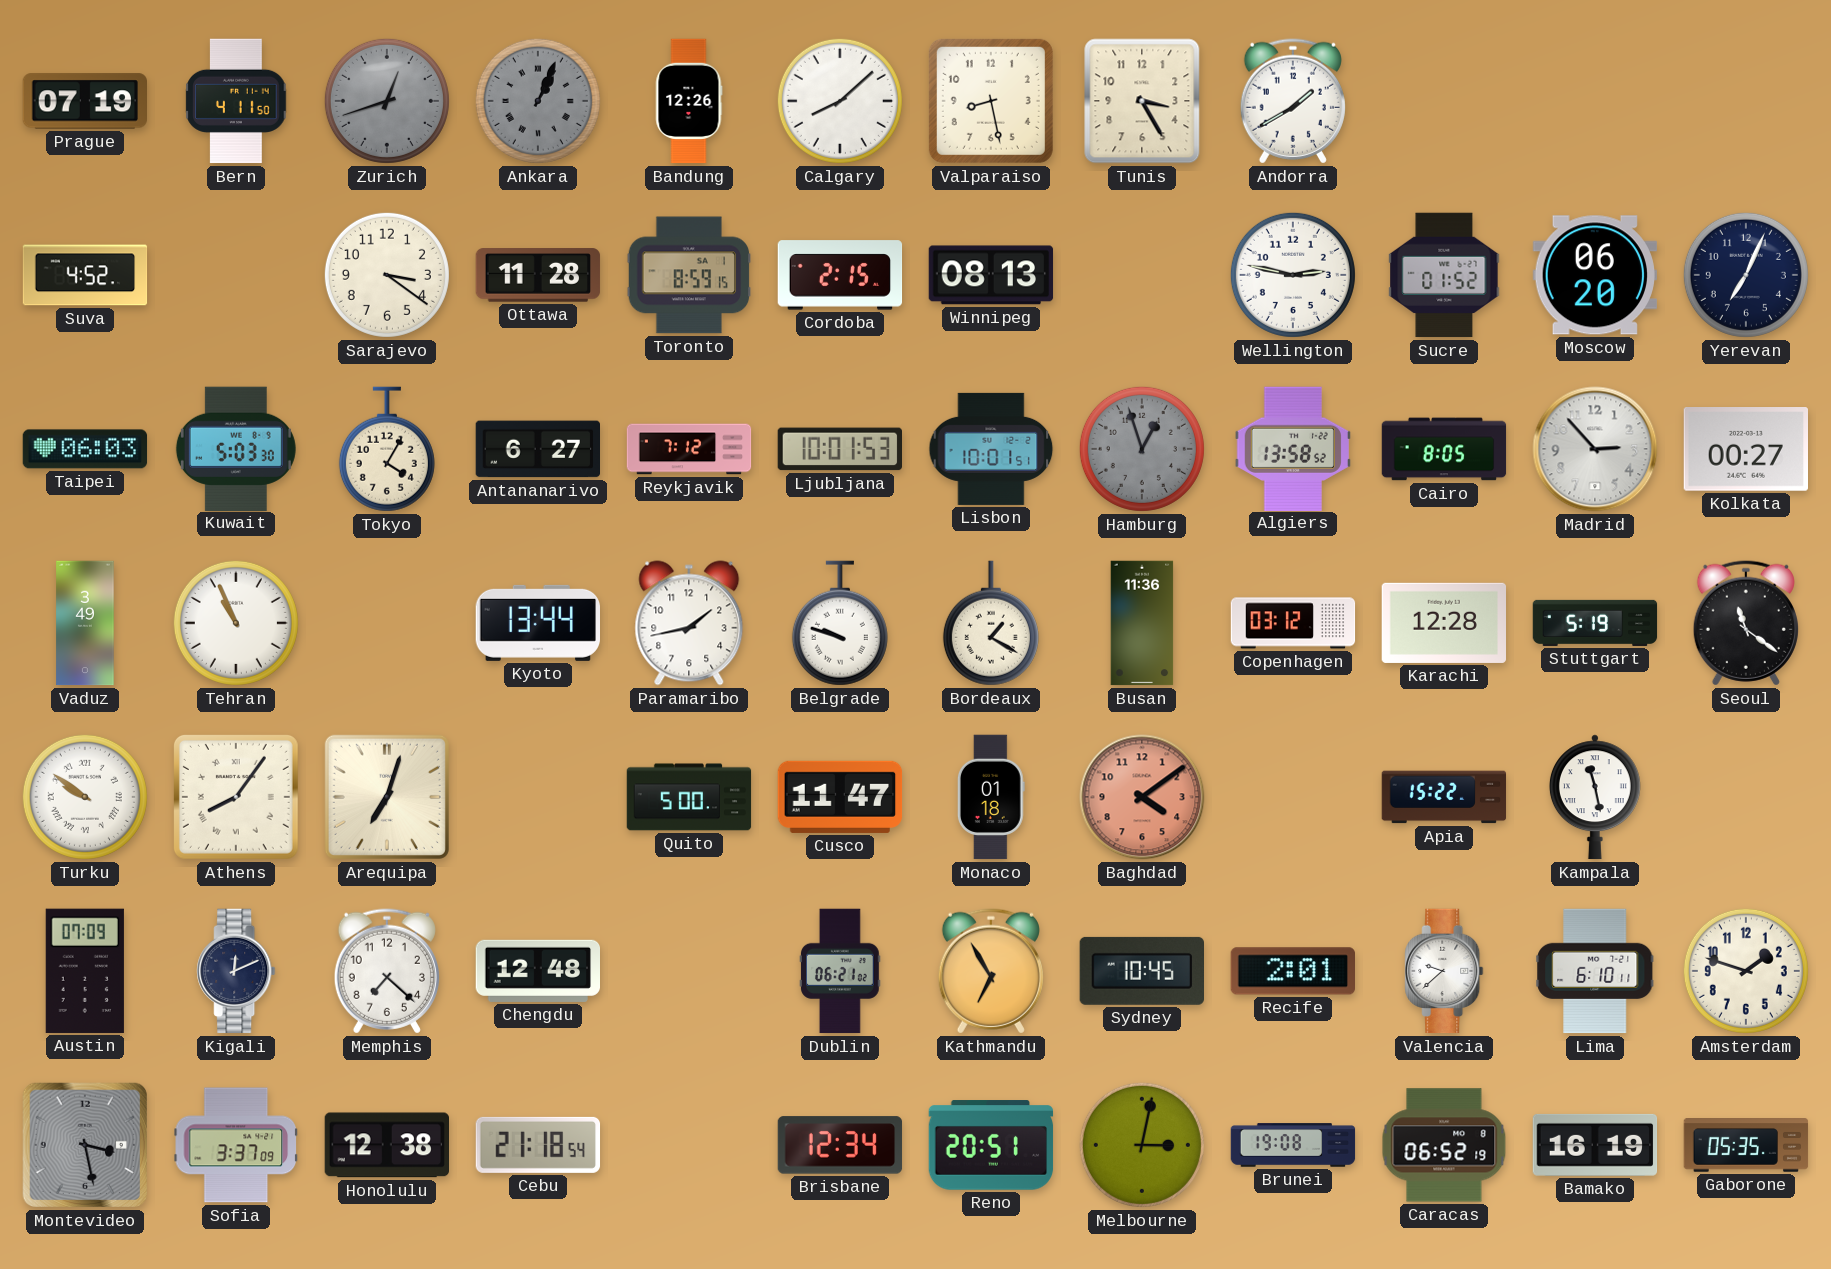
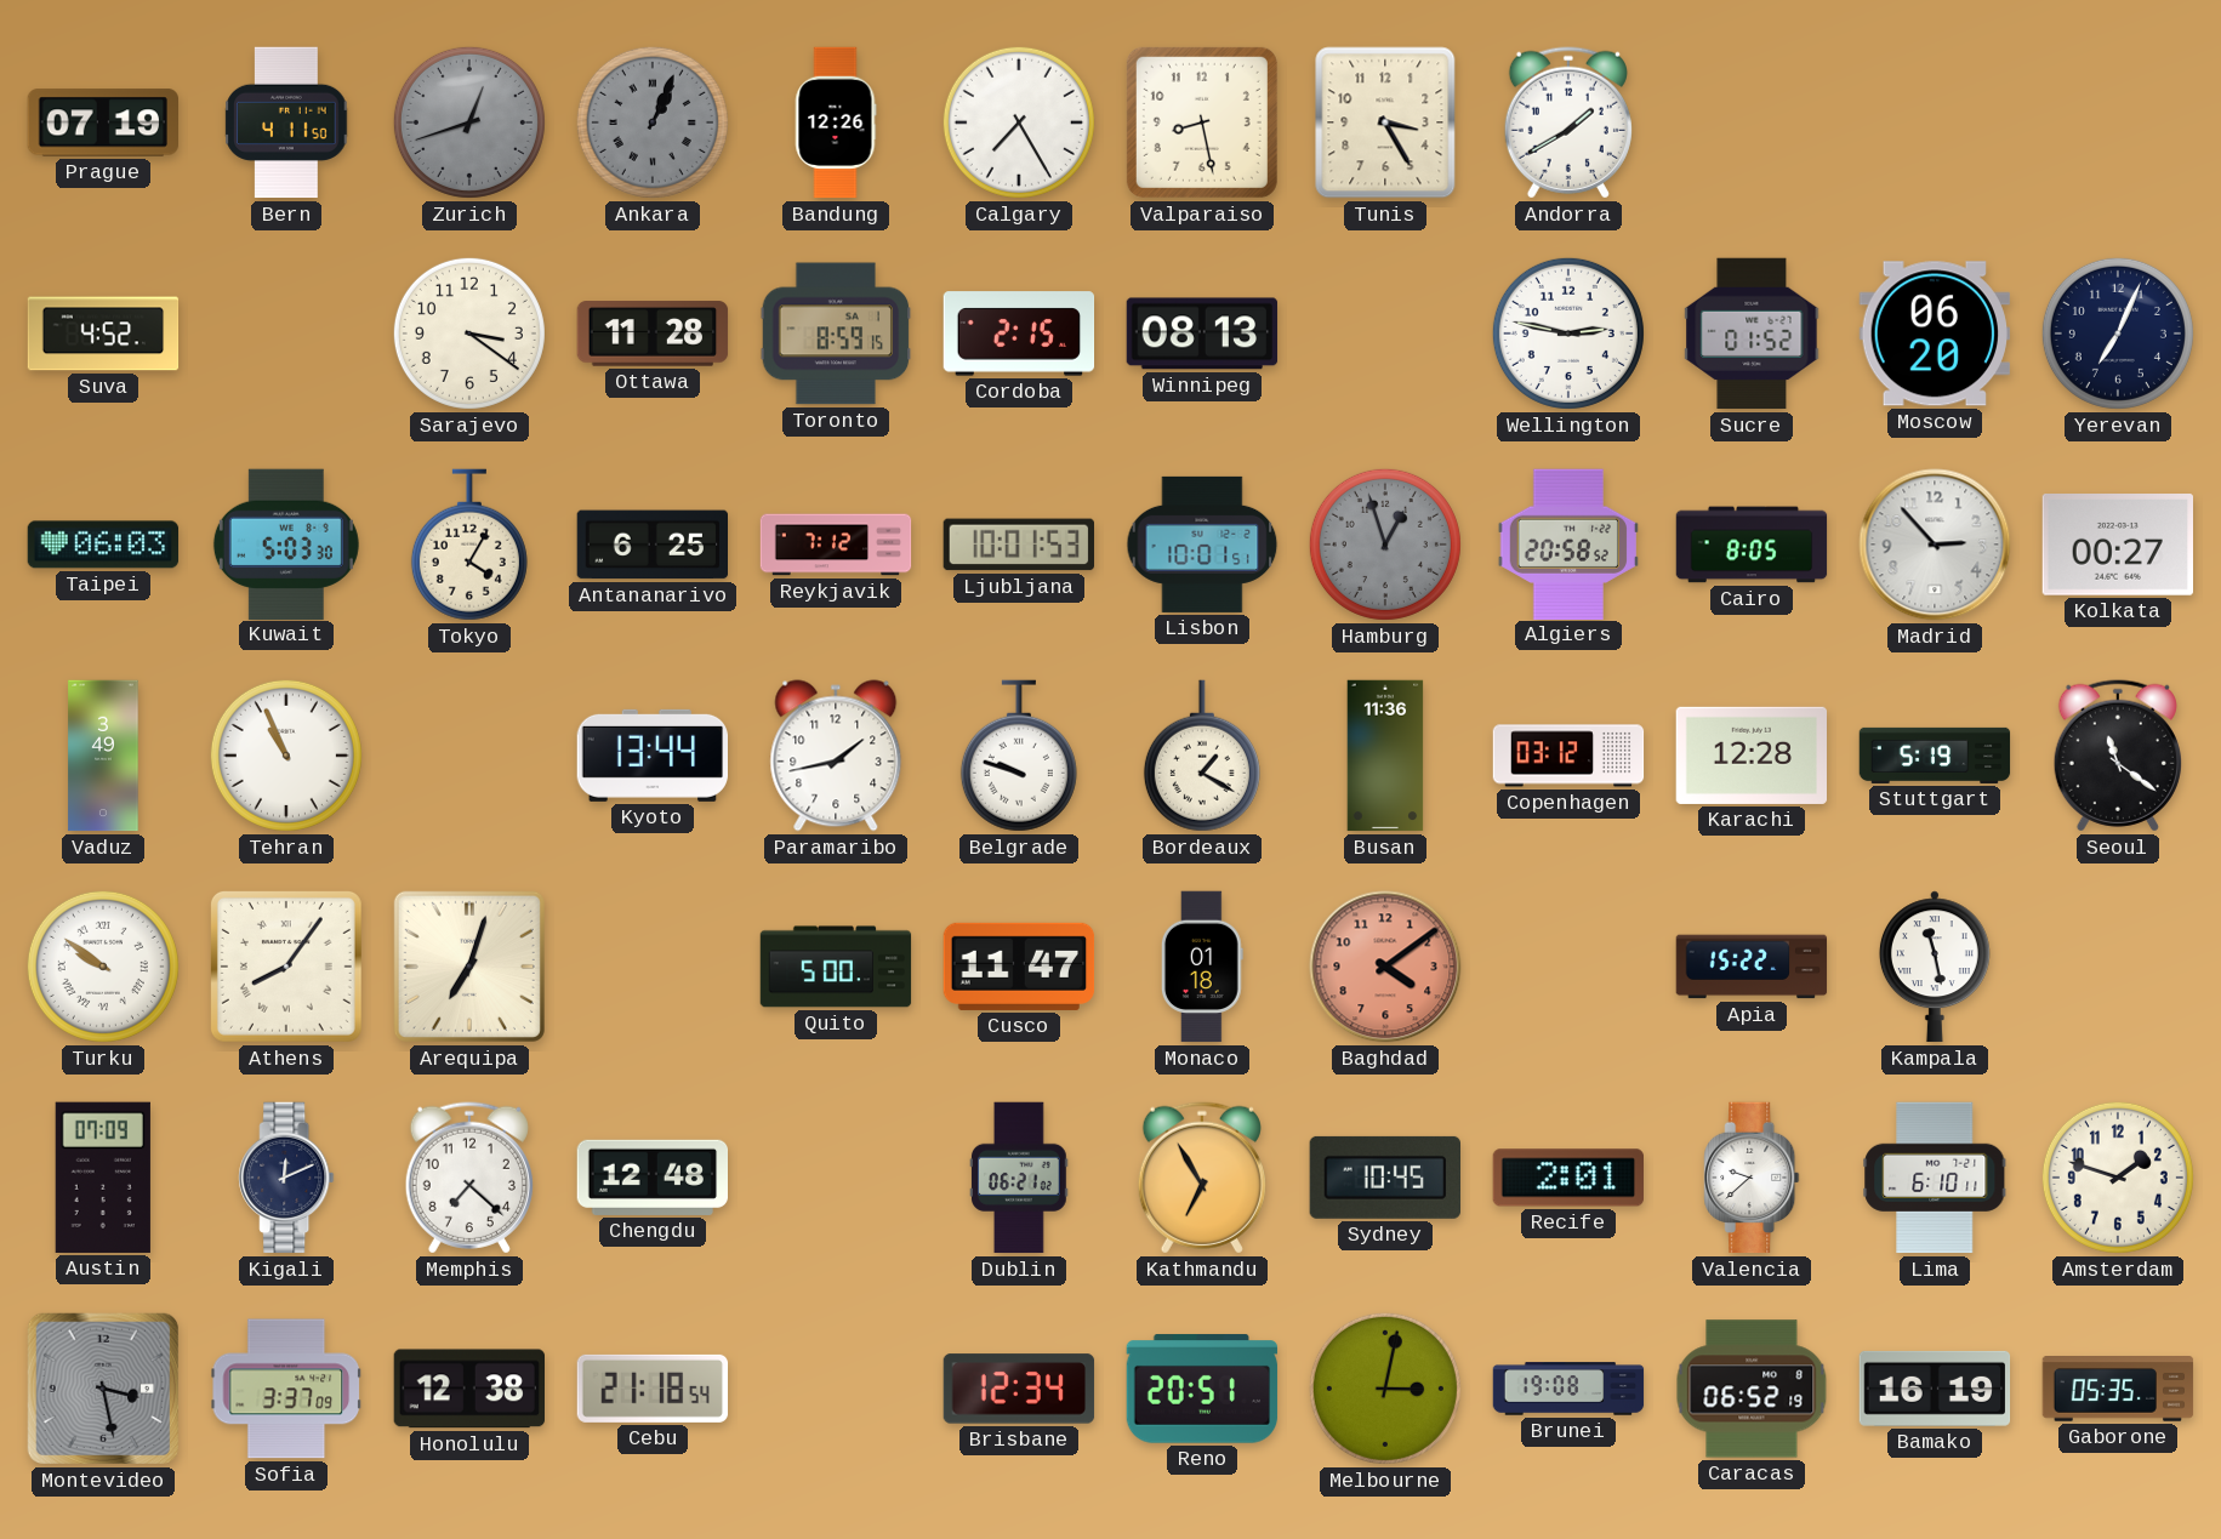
Calgary: 8:08 -> 7:25
Antananarivo: 6:27 -> 6:25
Algiers: 13:58 -> 20:58
